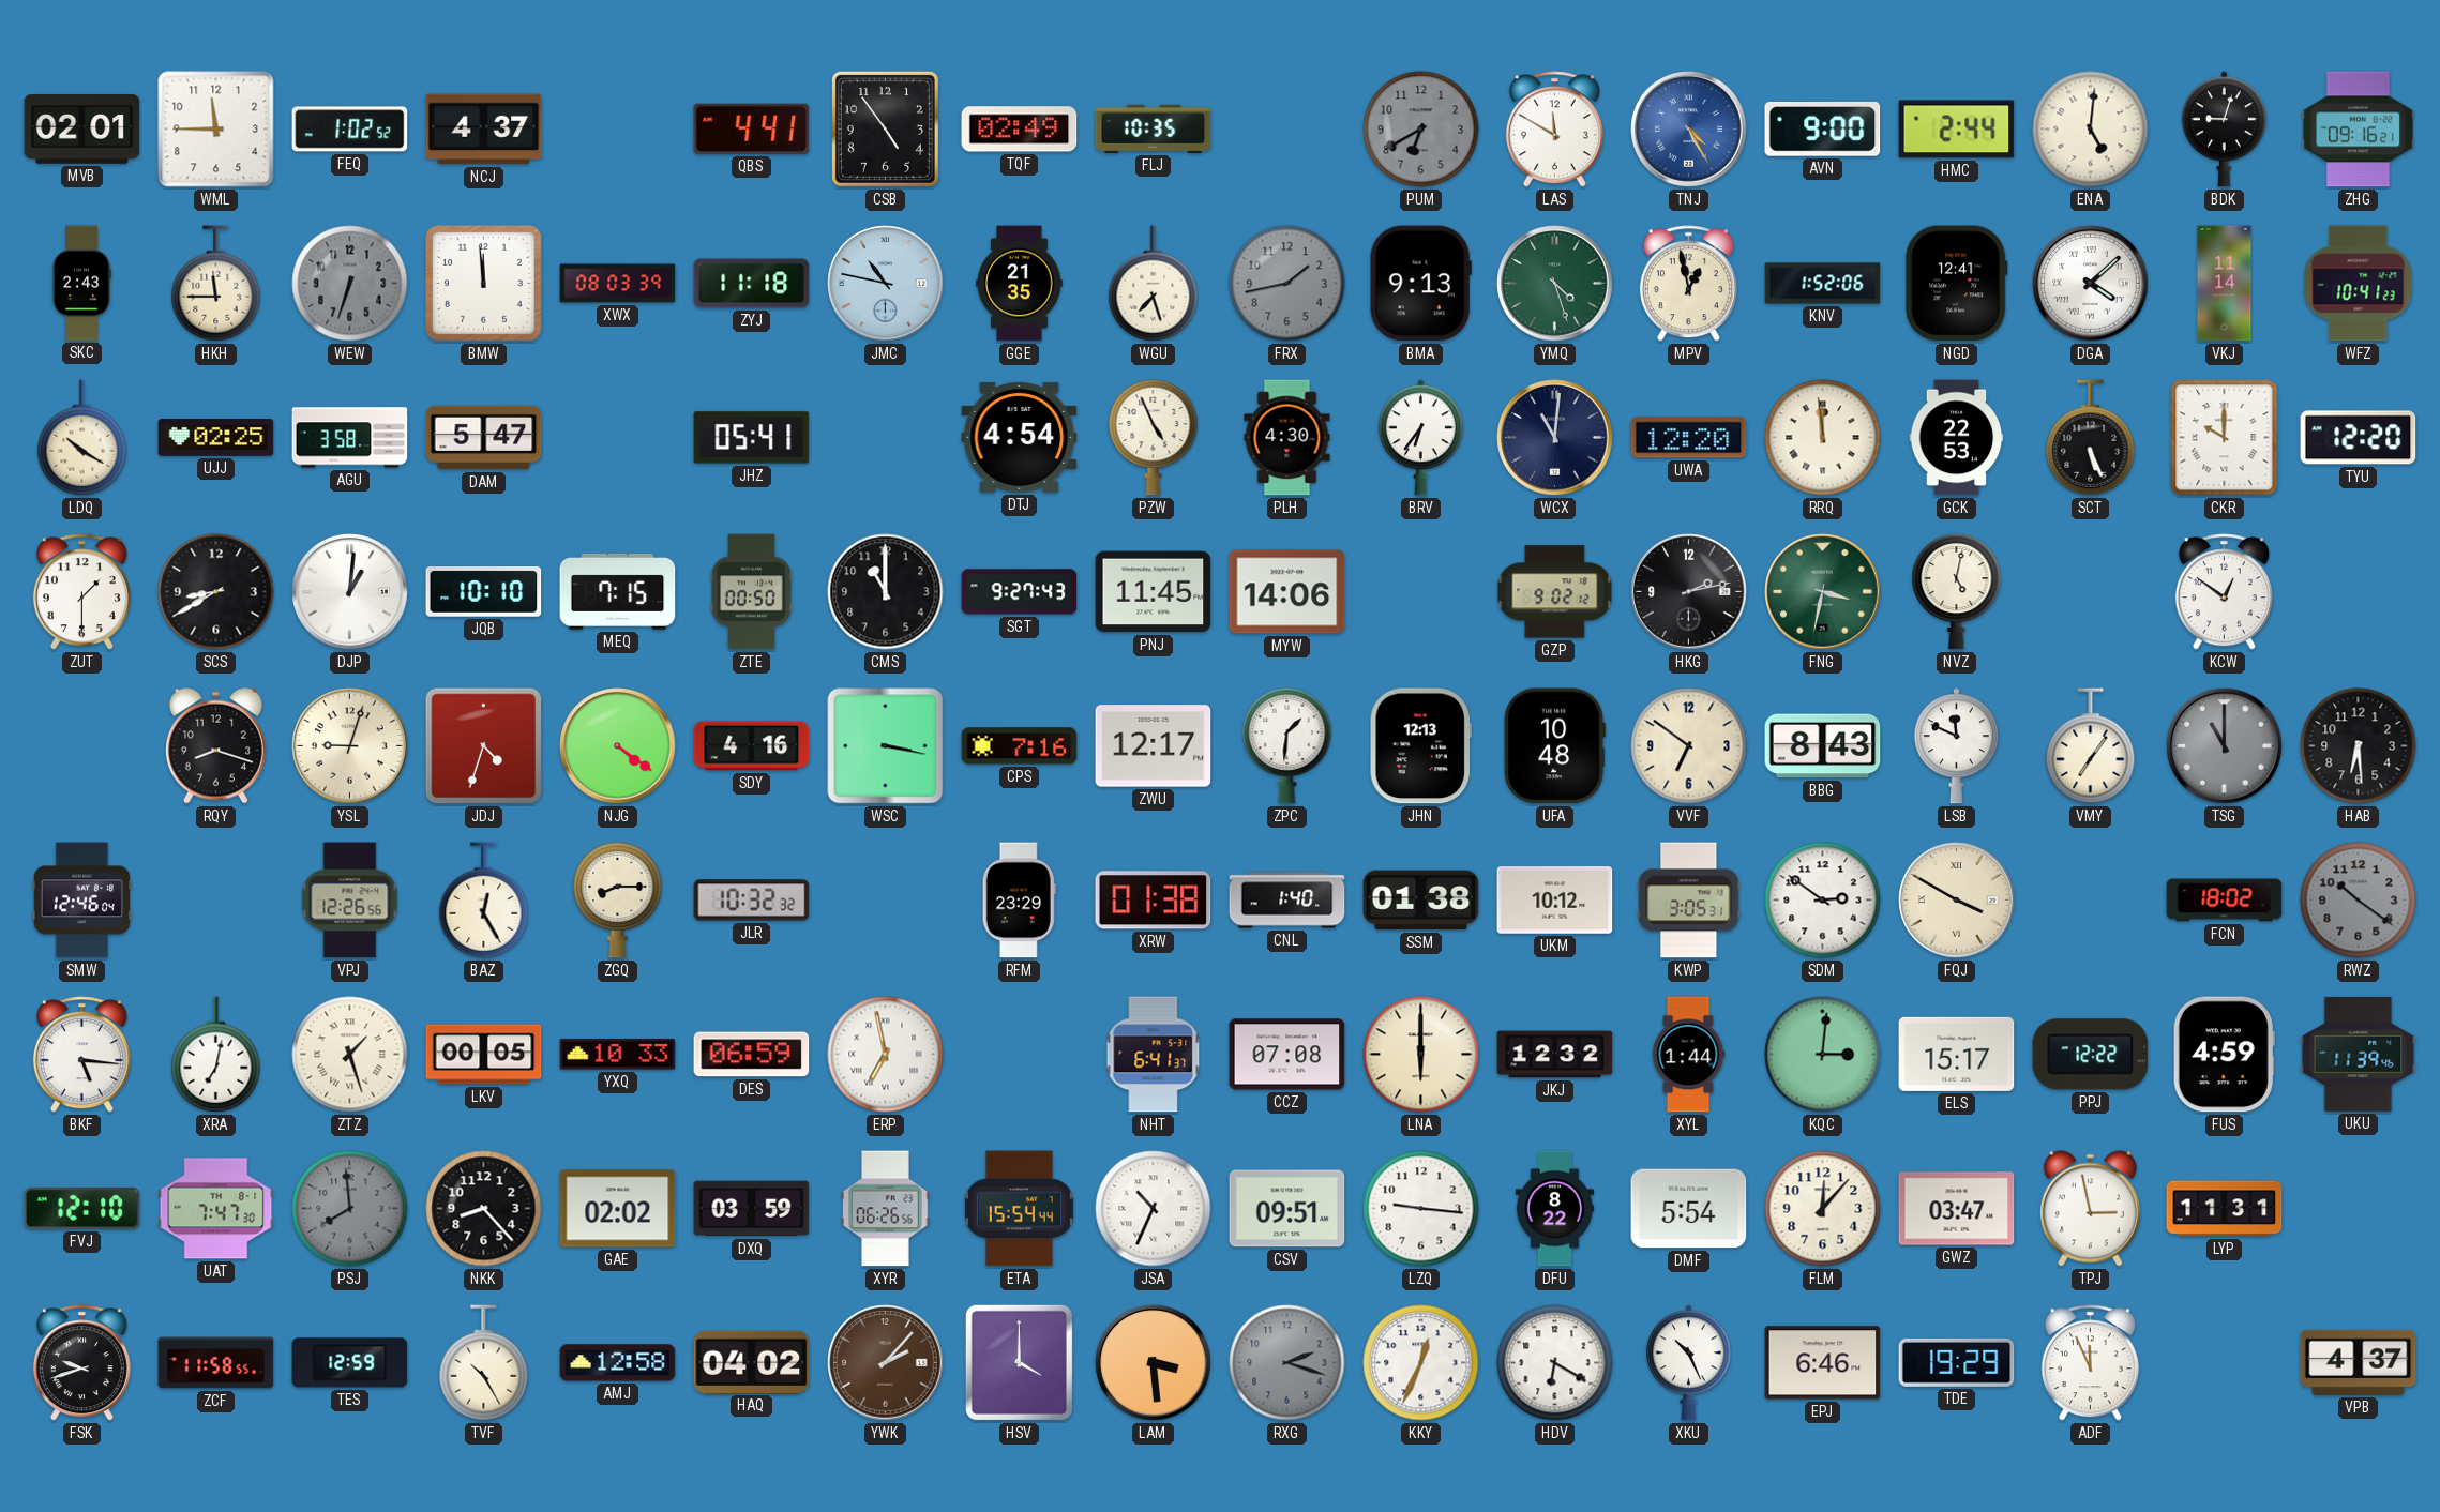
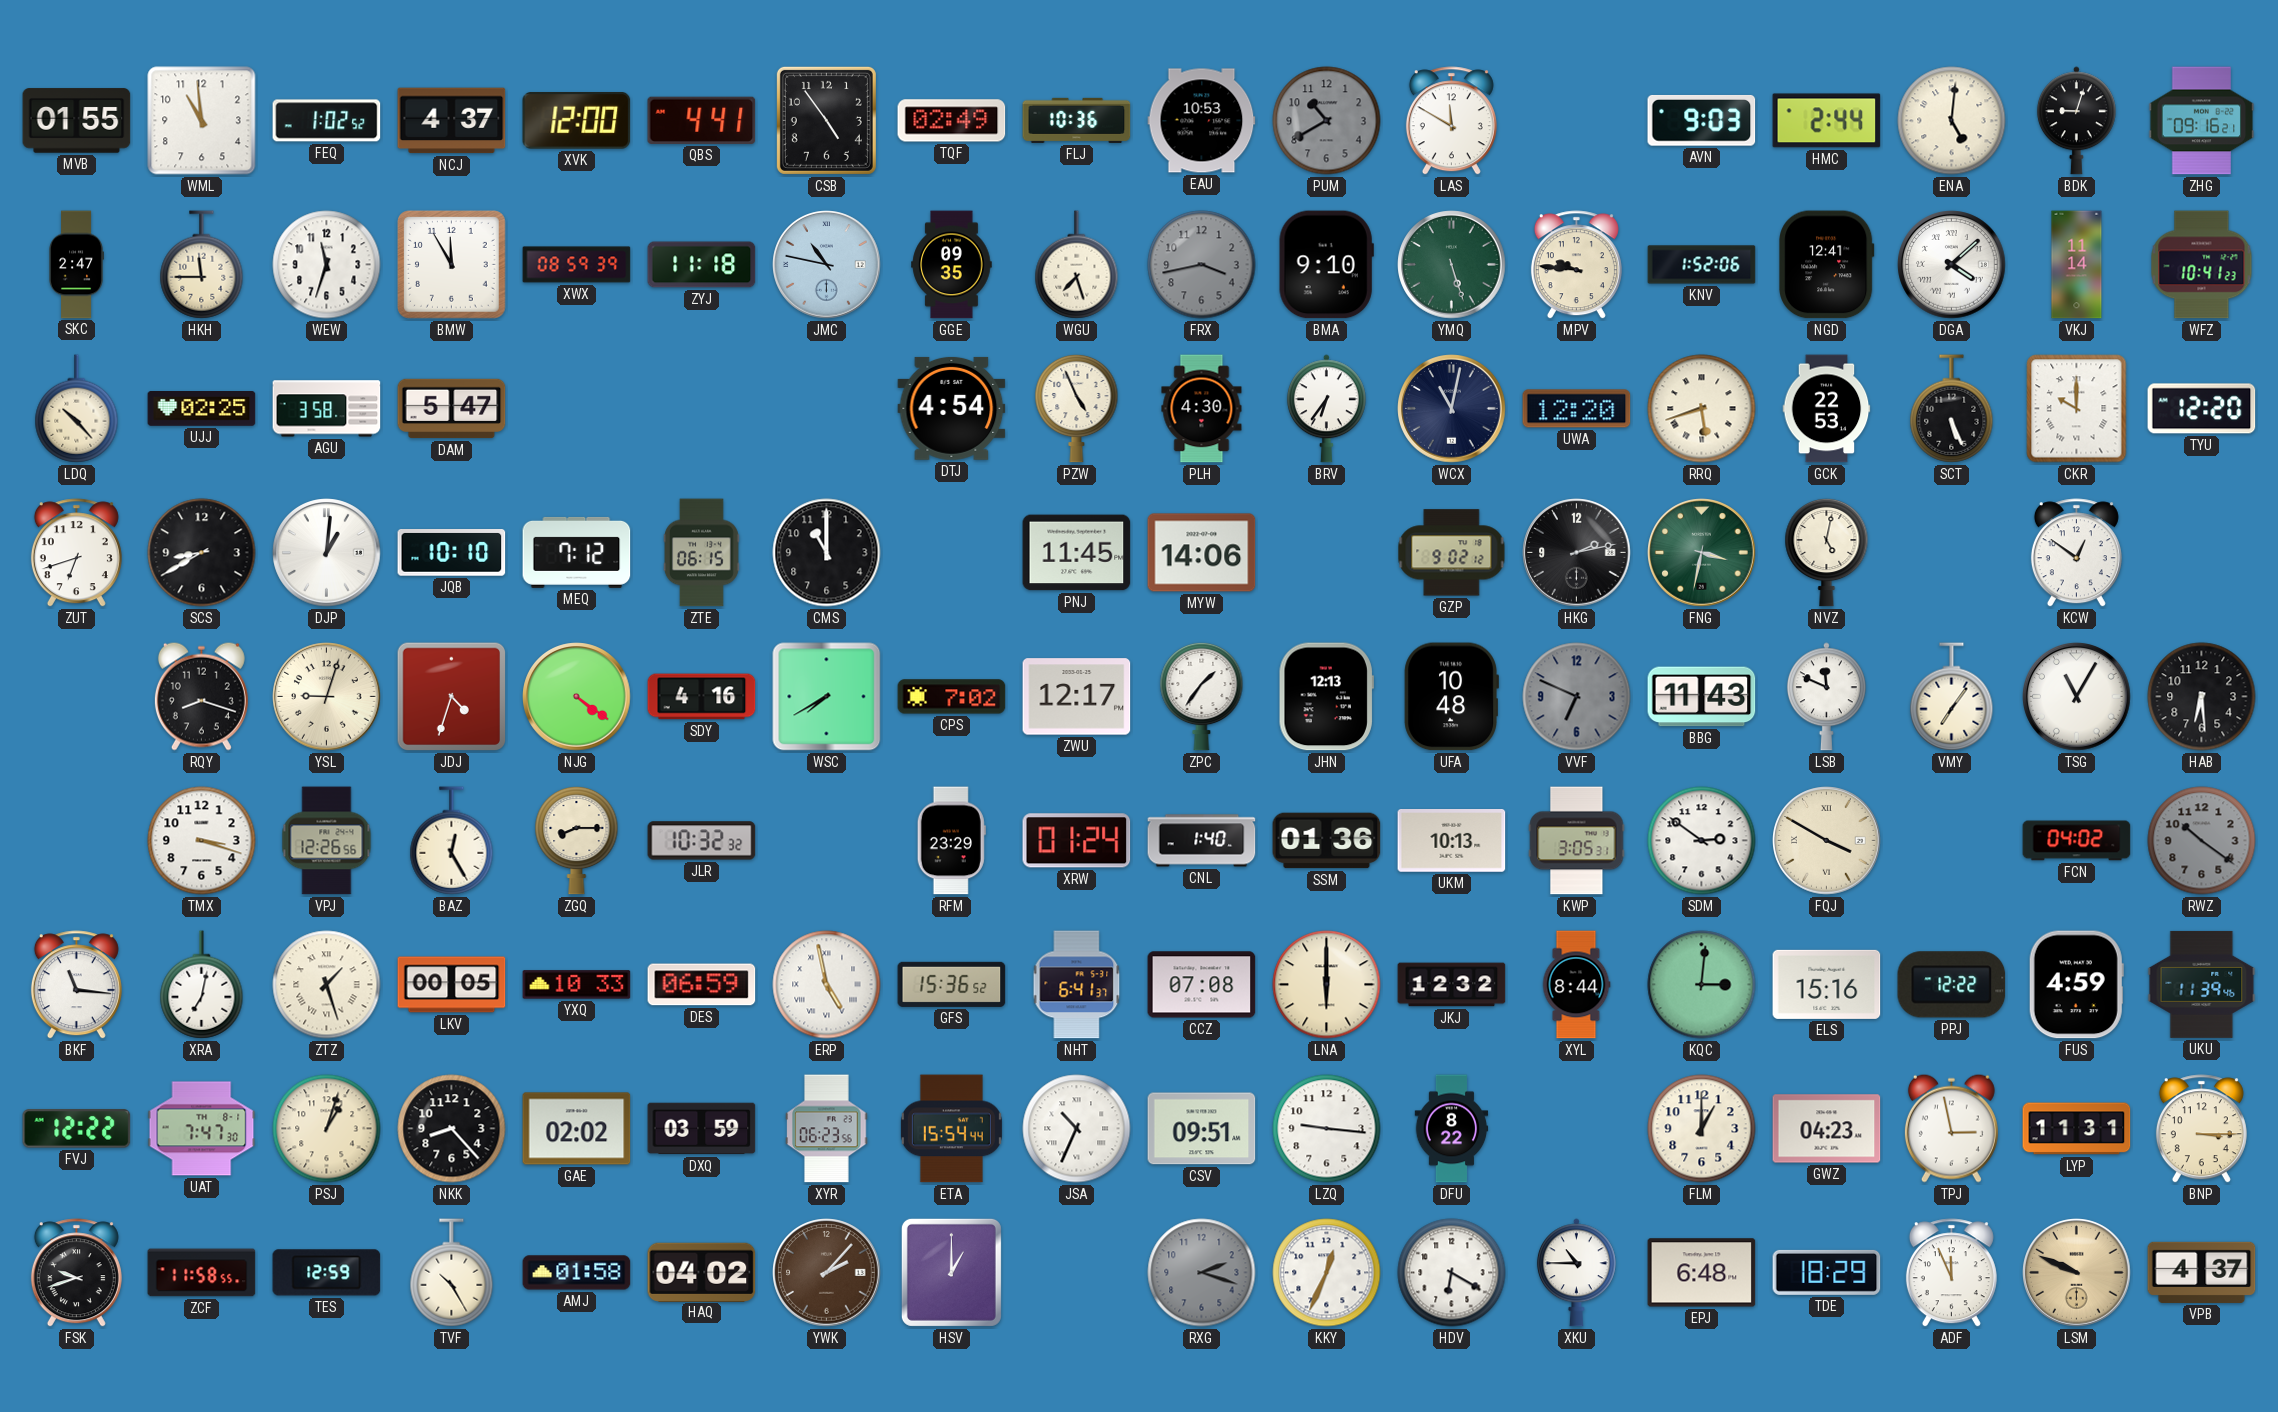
MVB: 02:01 -> 01:55
WML: 11:45 -> 10:59
XVK: none -> 12:00
FLJ: 10:35 -> 10:36
EAU: none -> 10:53
PUM: 6:40 -> 10:40
TNJ: 4:25 -> none
AVN: 9:00 -> 9:03
SKC: 2:43 -> 2:47
WEW: 6:33 -> 11:33
WEW dial: grey -> white
BMW: 11:59 -> 11:55
XWX: 08:03 -> 08:59
GGE: 21:35 -> 09:35
FRX: 1:43 -> 3:43
BMA: 9:13 -> 9:10
YMQ: 4:27 -> 5:27
MPV: 12:58 -> 9:46
LDQ: 10:20 -> 10:23
JHZ: 05:41 -> none
WCX: 11:01 -> 11:02
RRQ: 11:59 -> 5:42
ZUT: 1:30 -> 6:42
MEQ: 7:15 -> 7:12
ZTE: 00:50 -> 06:15
SGT: 9:27 -> none
WSC: 3:17 -> 7:40
CPS: 7:16 -> 7:02
ZPC: 1:31 -> 1:36
VVF: 6:51 -> 6:49
VVF dial: cream -> grey
BBG: 8:43 -> 11:43
TSG: 11:00 -> 11:05
TSG dial: grey -> white
SMW: 12:46 -> none
TMX: none -> 3:18
XRW: 01:38 -> 01:24
SSM: 01:38 -> 01:36
UKM: 10:12 -> 10:13
FCN: 18:02 -> 04:02
BKF: 5:16 -> 11:16
ERP: 6:58 -> 4:58
GFS: none -> 15:36
XYL: 1:44 -> 8:44
ELS: 15:17 -> 15:16
FVJ: 12:10 -> 12:22
PSJ: 7:59 -> 1:03
PSJ dial: grey -> cream
XYR: 06:26 -> 06:23
DMF: 5:54 -> none
FLM: 12:07 -> 1:00
GWZ: 03:47 -> 04:23
BNP: none -> 3:15
AMJ: 12:58 -> 01:58
HSV: 4:00 -> 1:00
LAM: 3:29 -> none
XKU: 10:26 -> 10:45
EPJ: 6:46 -> 6:48
TDE: 19:29 -> 18:29
LSM: none -> 9:49
